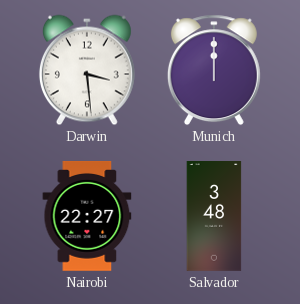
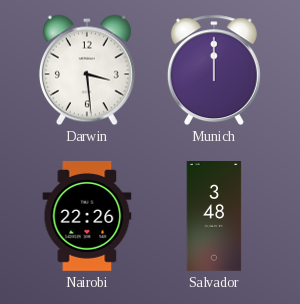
Nairobi: 22:27 -> 22:26
